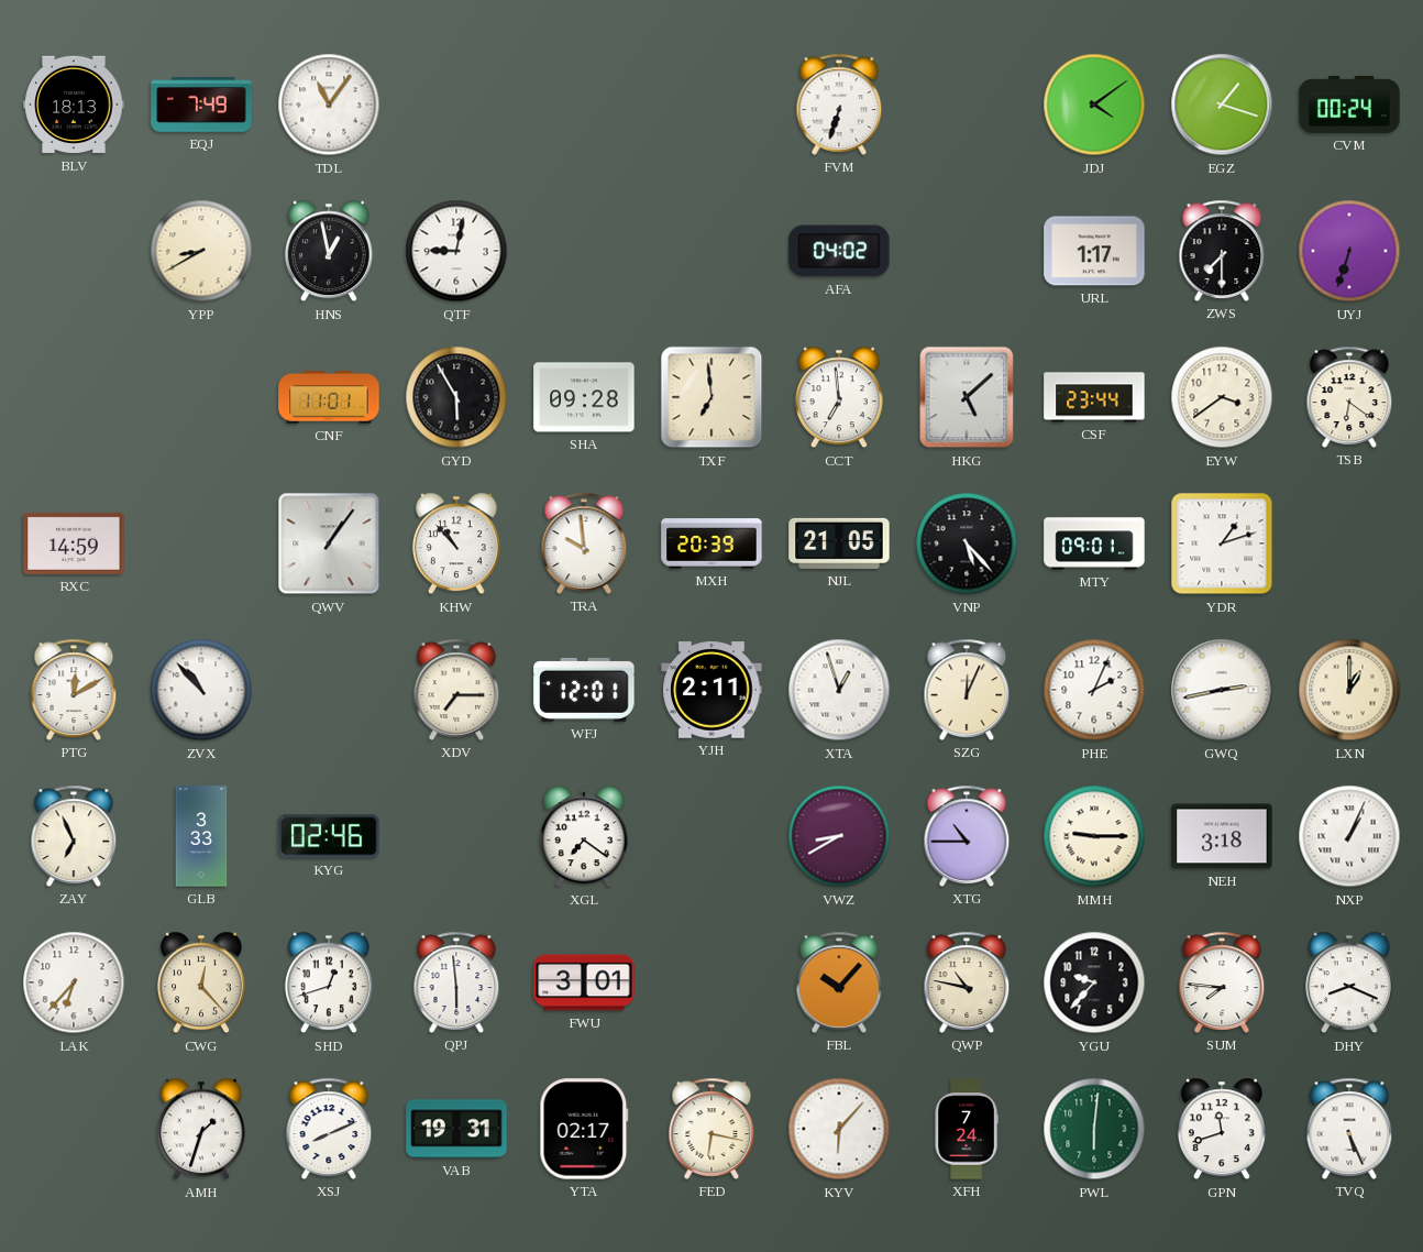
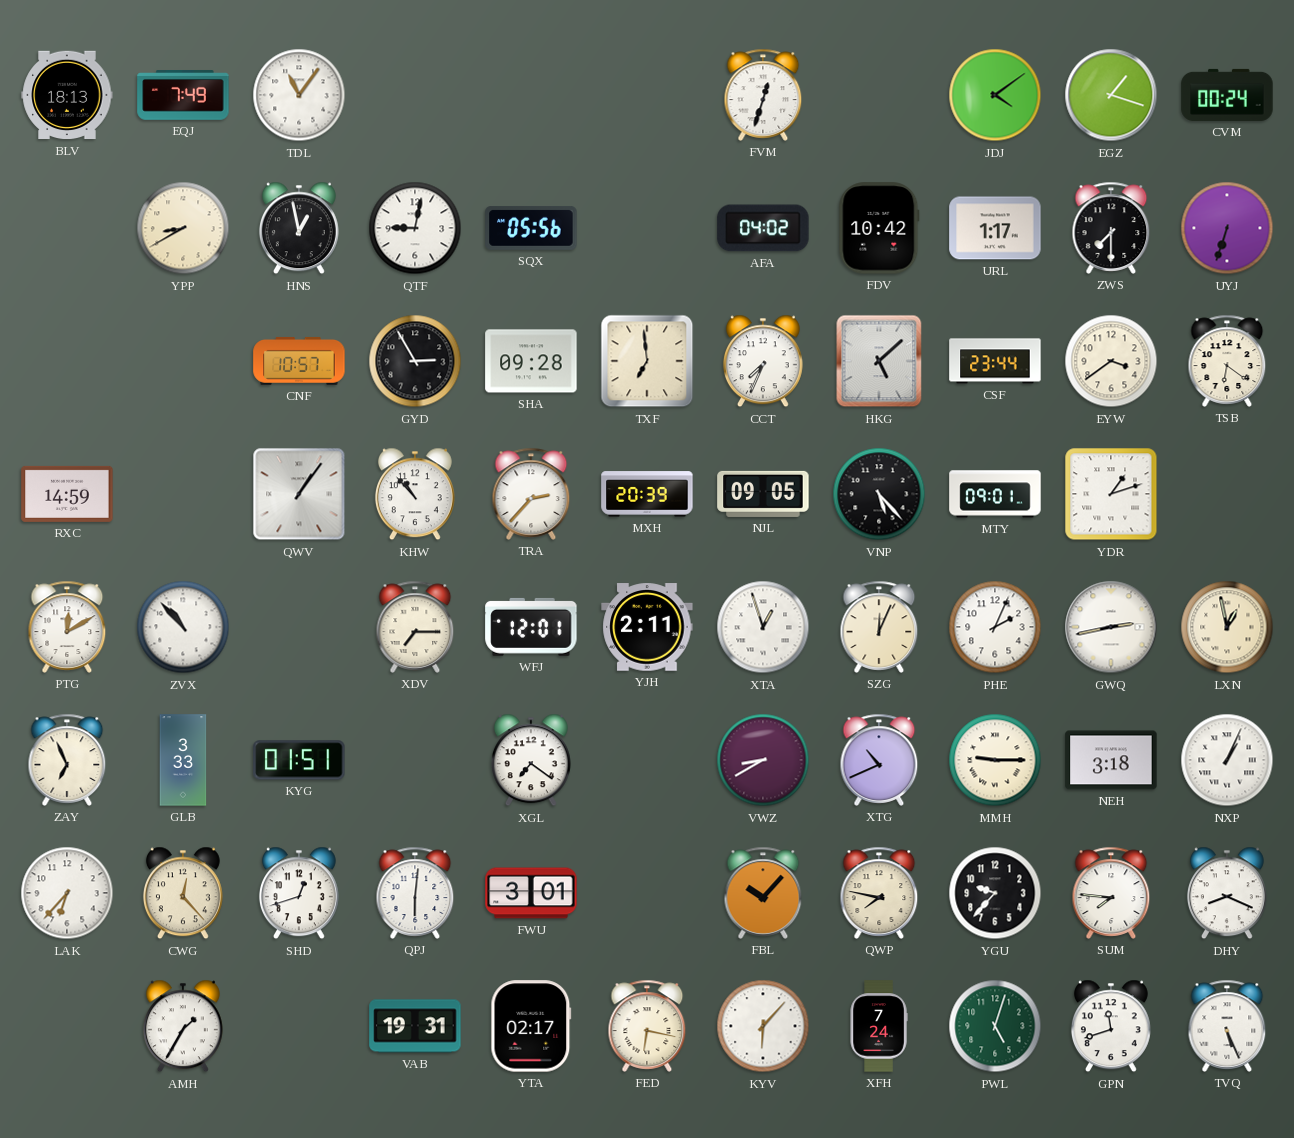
FVM: 6:33 -> 12:33
SQX: none -> 05:56
FDV: none -> 10:42
CNF: 11:01 -> 10:57
GYD: 5:55 -> 2:55
CCT: 6:59 -> 7:34
TRA: 9:59 -> 2:37
NJL: 21:05 -> 09:05
LXN: 1:00 -> 12:58
KYG: 02:46 -> 01:51
XTG: 10:45 -> 10:41
QPJ: 5:59 -> 6:01
QWP: 10:47 -> 7:47
AMH: 1:33 -> 1:35
XSJ: 8:11 -> none
PWL: 6:01 -> 5:03
